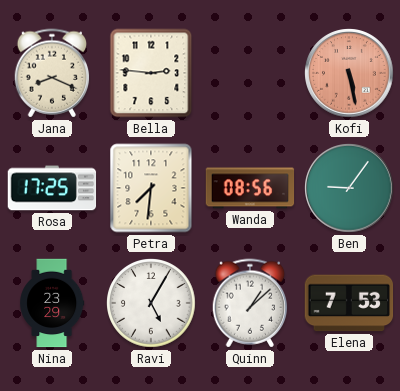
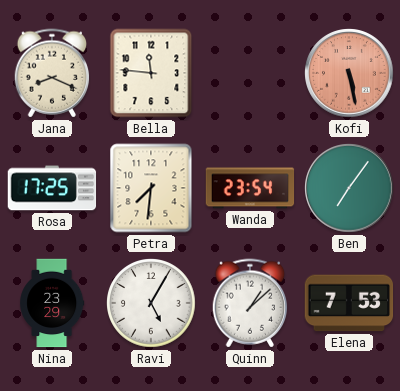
Bella: 2:46 -> 11:46
Wanda: 08:56 -> 23:54
Ben: 9:06 -> 7:06
